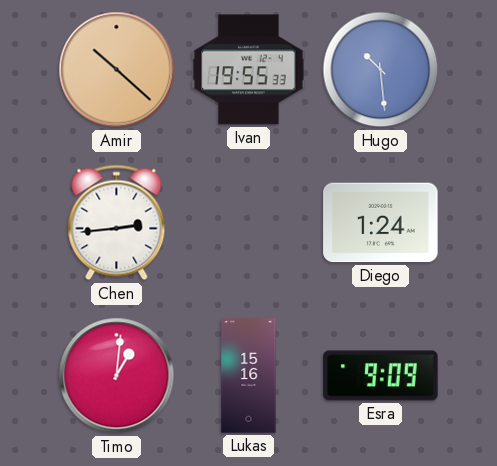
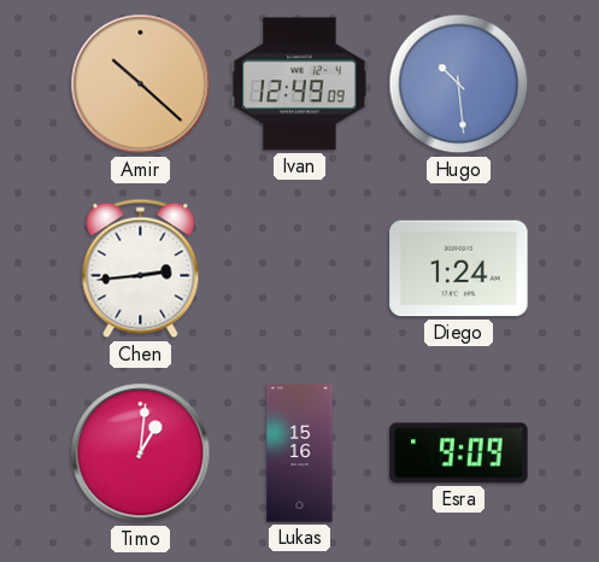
Ivan: 19:55 -> 12:49
